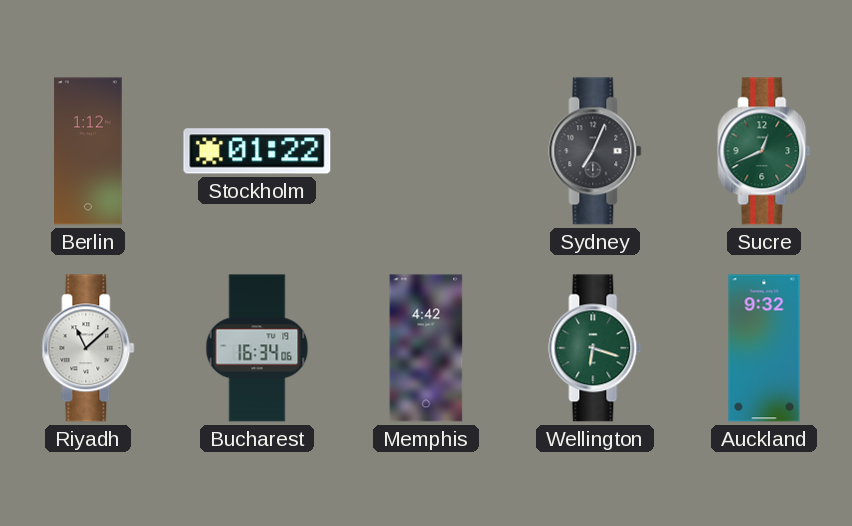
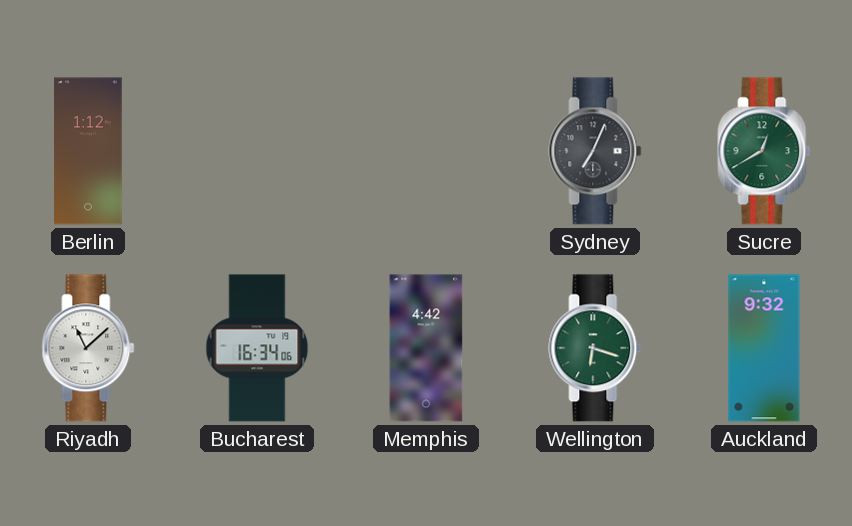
Stockholm: 01:22 -> none
Sucre: 12:41 -> 12:40
